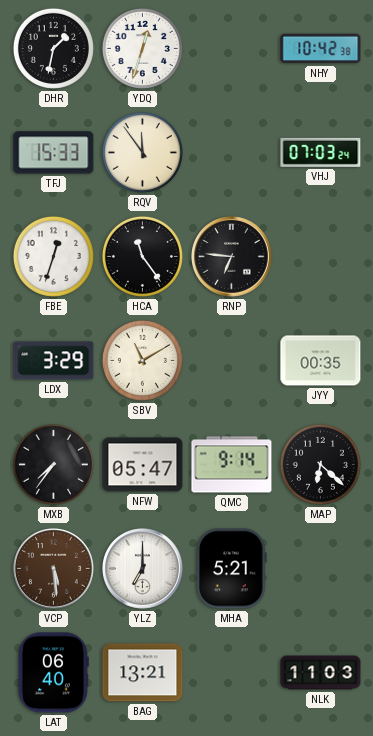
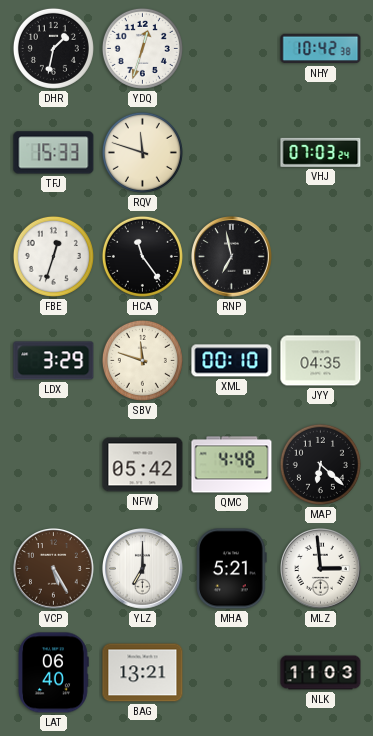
RQV: 11:54 -> 11:48
RNP: 6:46 -> 6:58
SBV: 11:10 -> 11:48
XML: none -> 00:10
JYY: 00:35 -> 04:35
MXB: 7:36 -> none
NFW: 05:47 -> 05:42
QMC: 9:14 -> 4:48
VCP: 5:29 -> 5:25
MLZ: none -> 2:59
